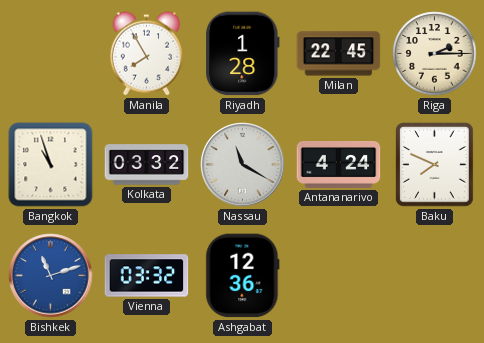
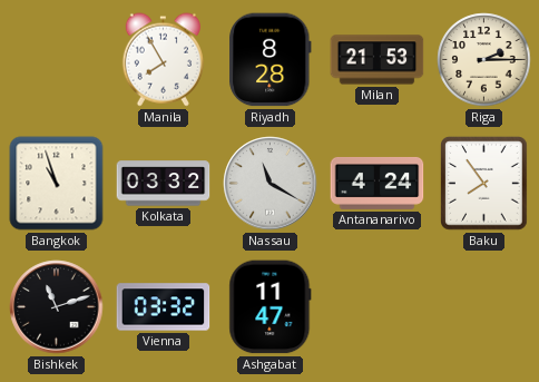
Riyadh: 1:28 -> 8:28
Milan: 22:45 -> 21:53
Baku: 7:49 -> 7:54
Bishkek dial: blue -> black
Ashgabat: 12:36 -> 11:47
